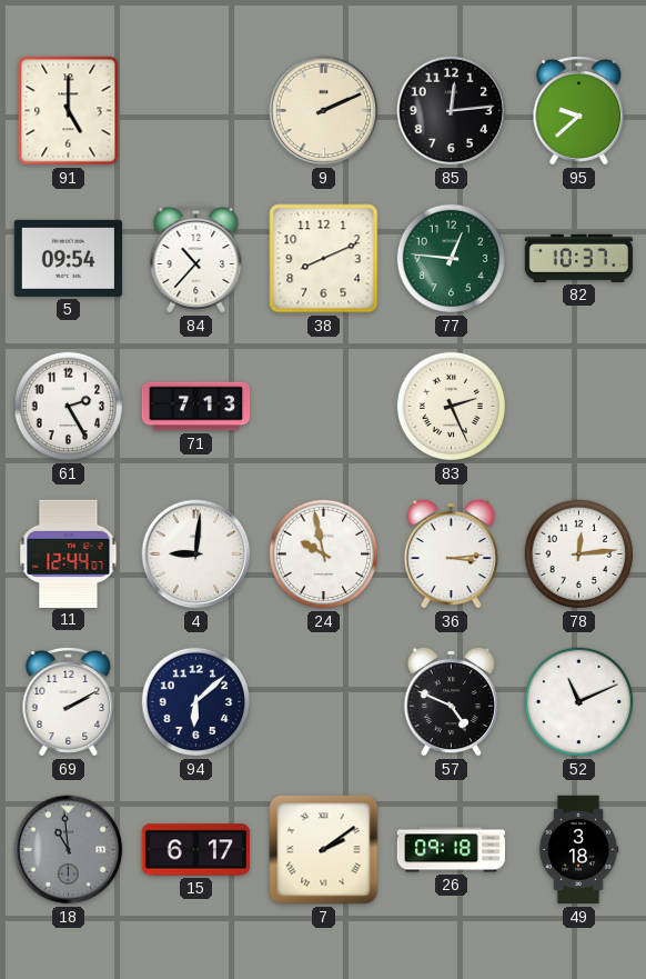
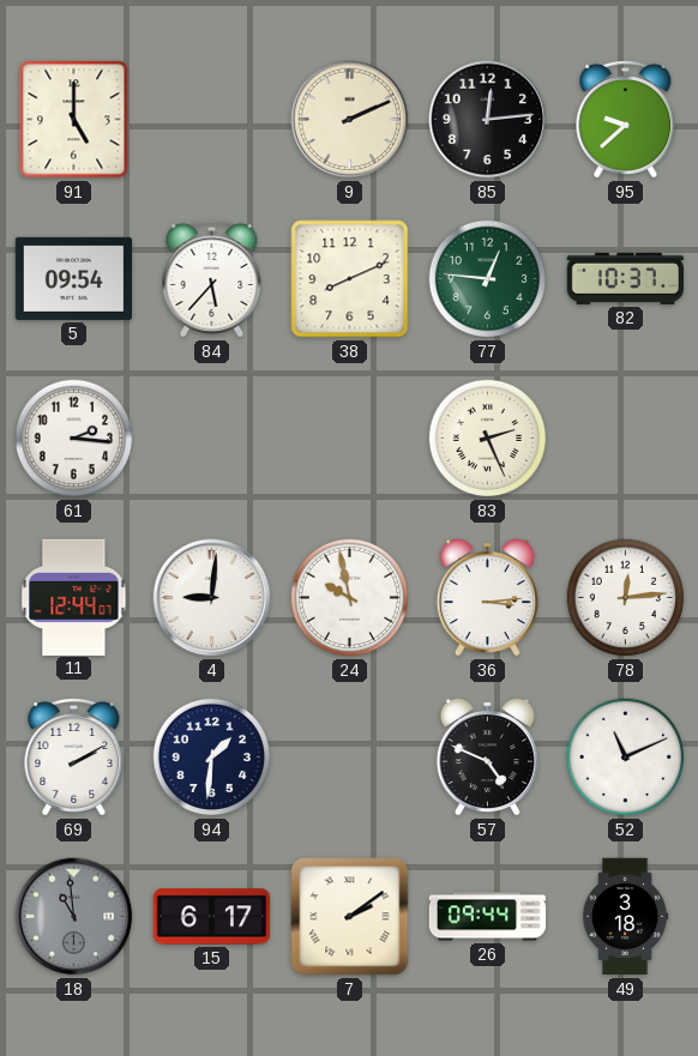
84: 10:37 -> 5:37
61: 2:25 -> 2:16
71: 7:13 -> none
94: 6:08 -> 1:31
26: 09:18 -> 09:44
